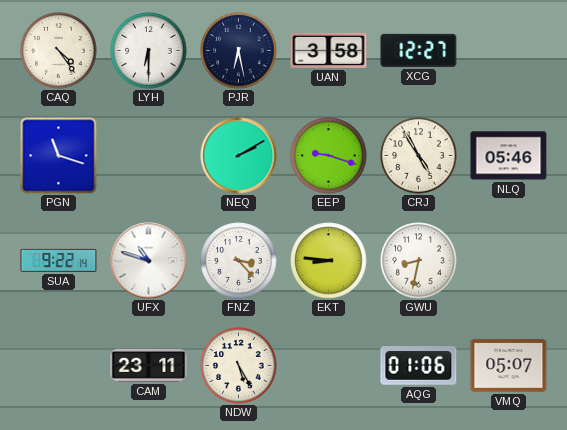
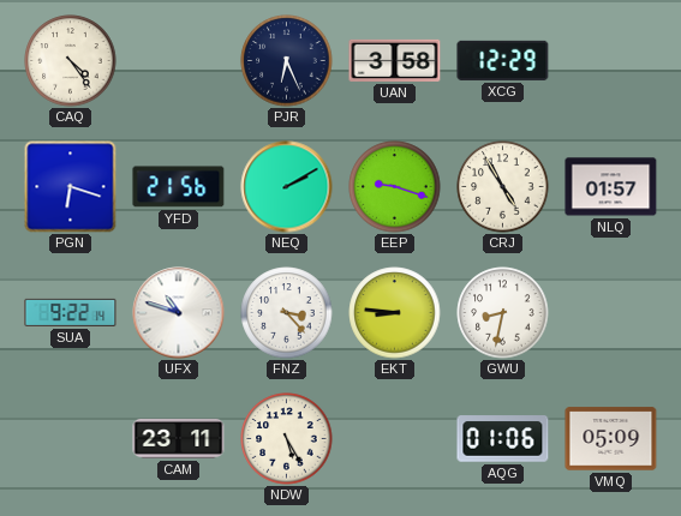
LYH: 6:30 -> none
PJR: 6:28 -> 6:26
XCG: 12:27 -> 12:29
PGN: 11:18 -> 6:18
YFD: none -> 21:56
NLQ: 05:46 -> 01:57
VMQ: 05:07 -> 05:09
